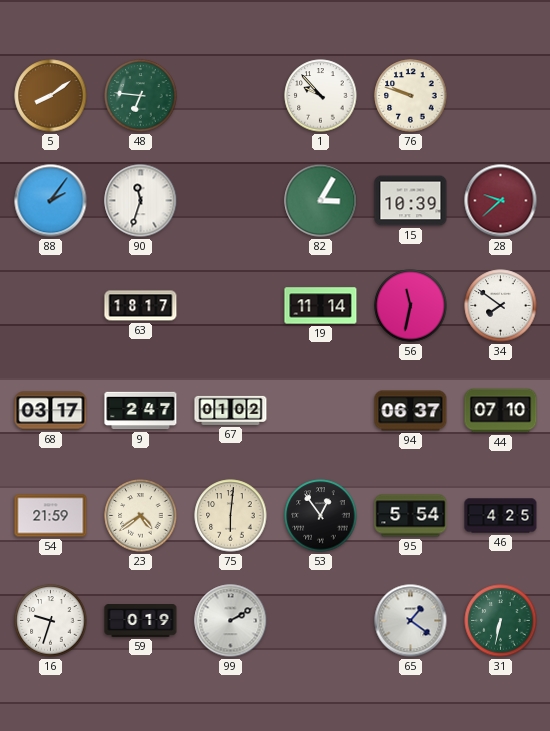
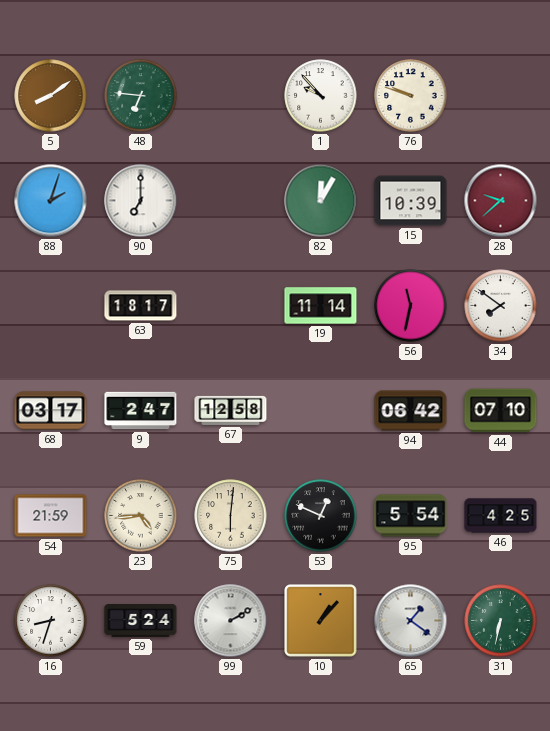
88: 2:06 -> 2:03
90: 11:33 -> 7:00
82: 3:05 -> 12:05
67: 01:02 -> 12:58
94: 06:37 -> 06:42
23: 4:39 -> 4:44
53: 12:54 -> 12:49
16: 9:33 -> 8:33
59: 0:19 -> 5:24
10: none -> 1:07
